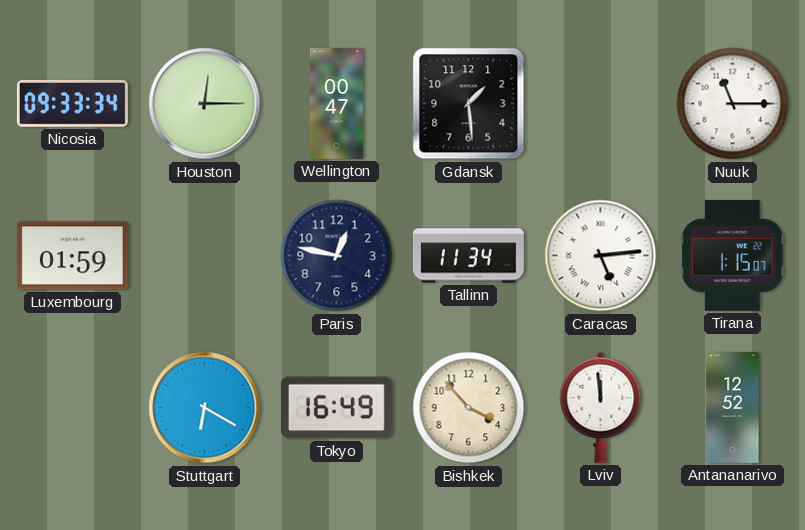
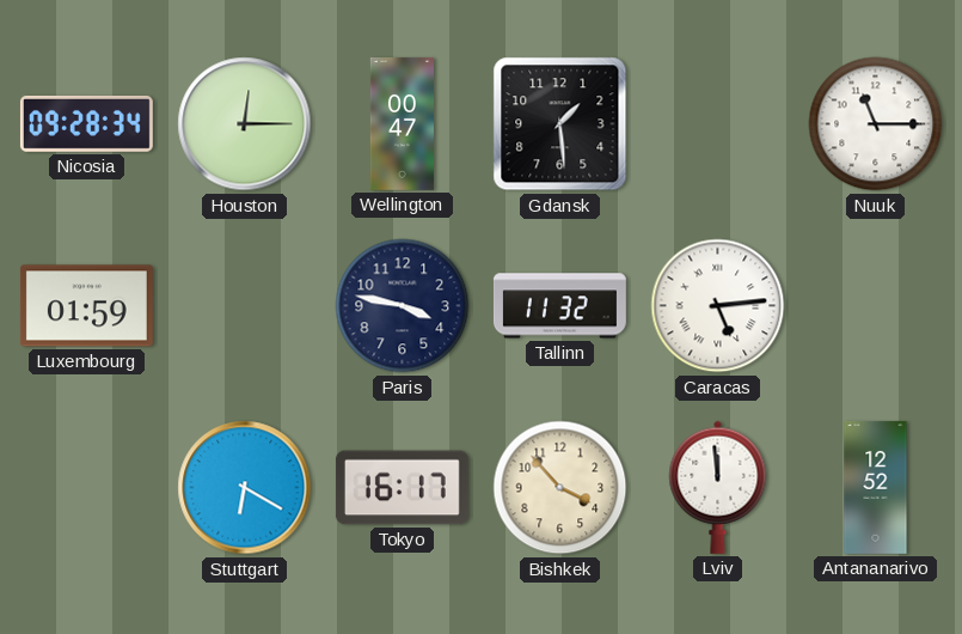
Nicosia: 09:33 -> 09:28
Paris: 12:47 -> 3:47
Tallinn: 11:34 -> 11:32
Tirana: 1:15 -> none
Tokyo: 16:49 -> 16:17
